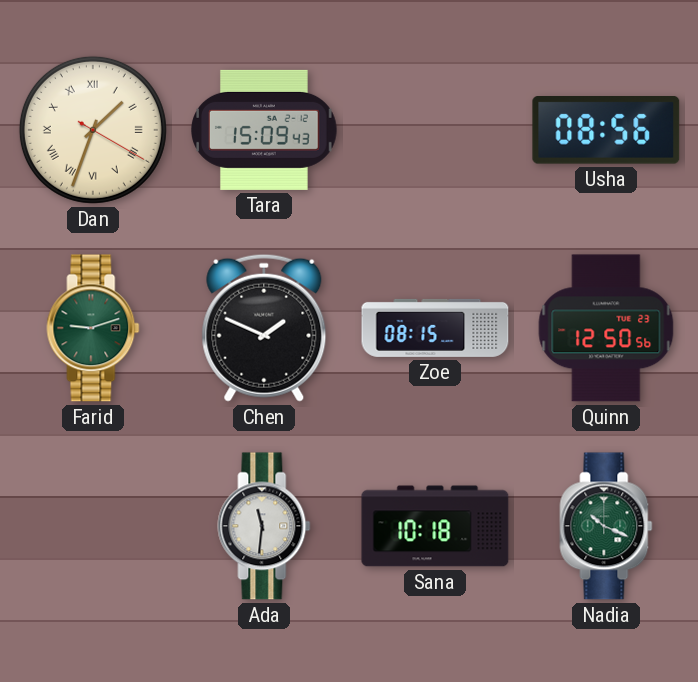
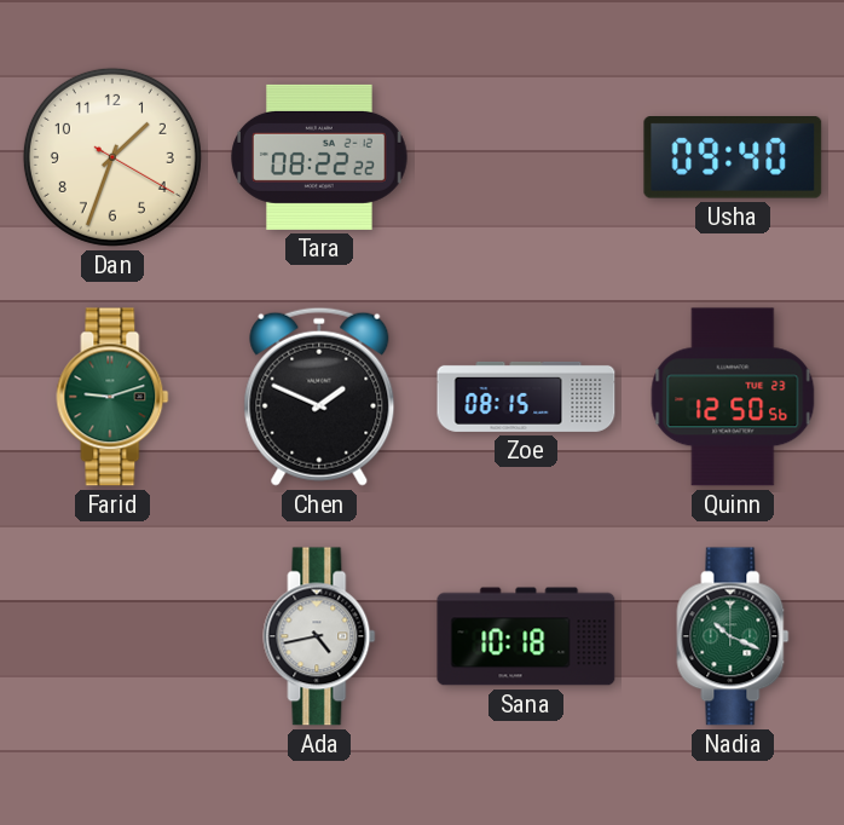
Dan numerals: Roman -> Arabic
Tara: 15:09 -> 08:22
Usha: 08:56 -> 09:40
Ada: 11:31 -> 4:43
